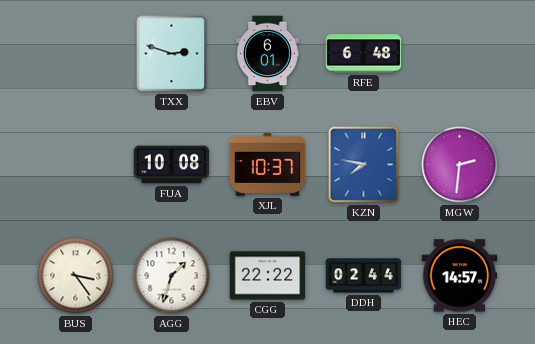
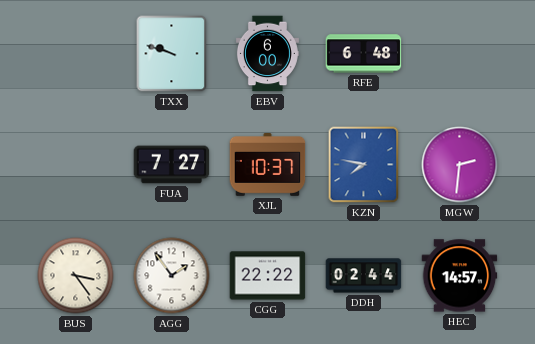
TXX: 2:48 -> 9:48
EBV: 6:01 -> 6:00
FUA: 10:08 -> 7:27
AGG: 1:33 -> 1:54
